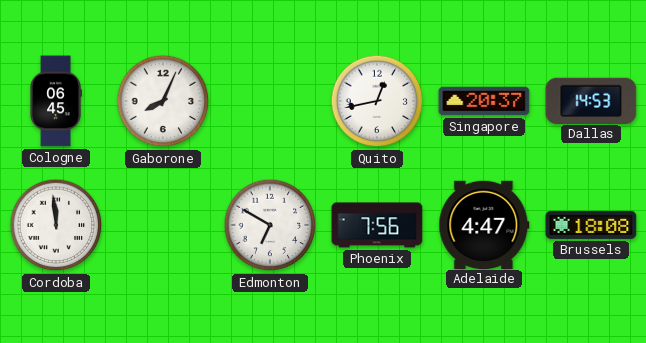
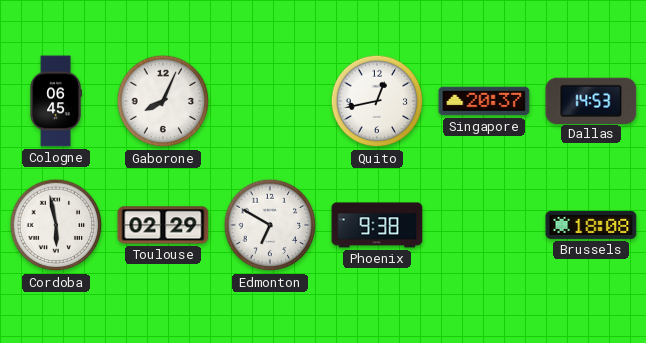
Cordoba: 11:59 -> 5:58
Toulouse: none -> 02:29
Phoenix: 7:56 -> 9:38
Adelaide: 4:47 -> none
